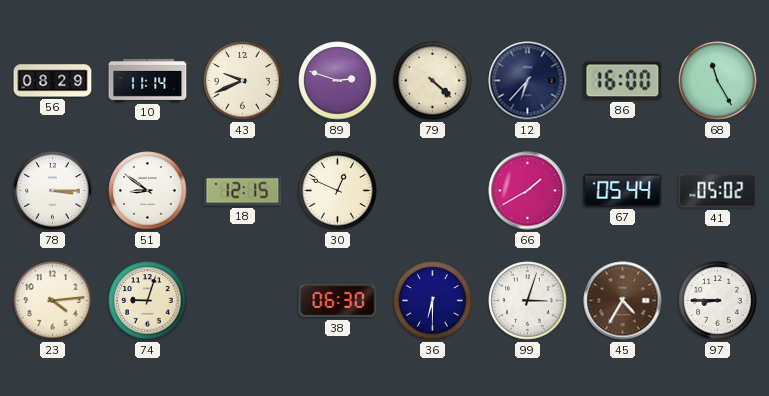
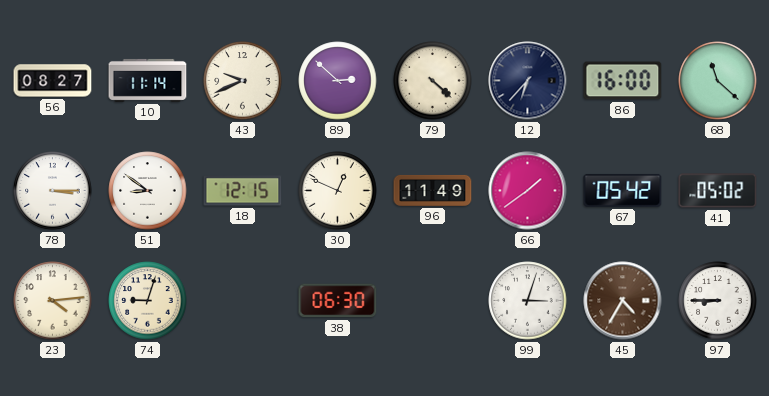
56: 08:29 -> 08:27
89: 2:48 -> 2:52
68: 11:25 -> 11:22
96: none -> 11:49
66: 1:40 -> 1:39
67: 05:44 -> 05:42
36: 6:30 -> none
